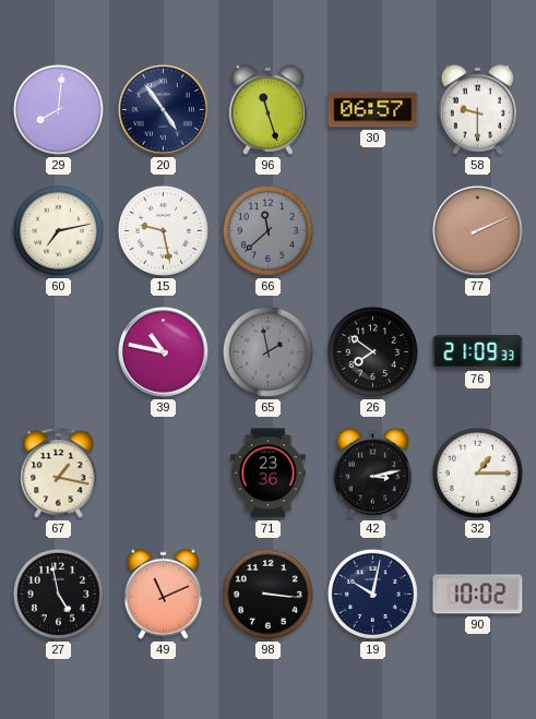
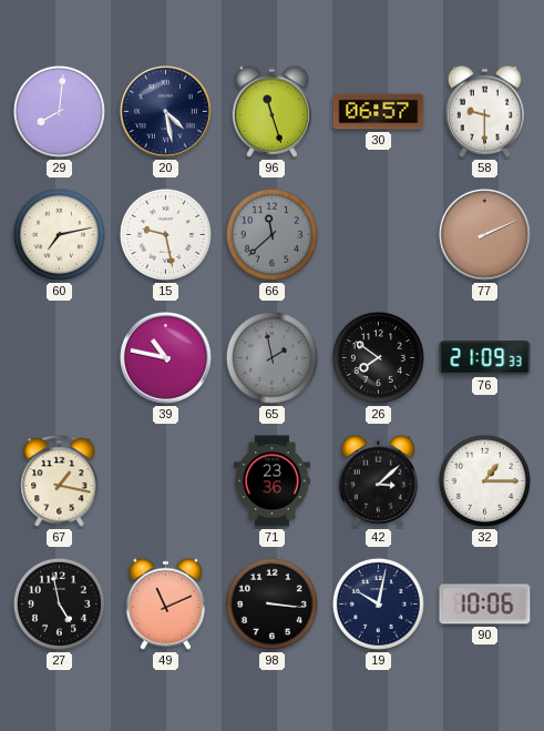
20: 4:54 -> 4:28
42: 3:13 -> 3:08
90: 10:02 -> 10:06
